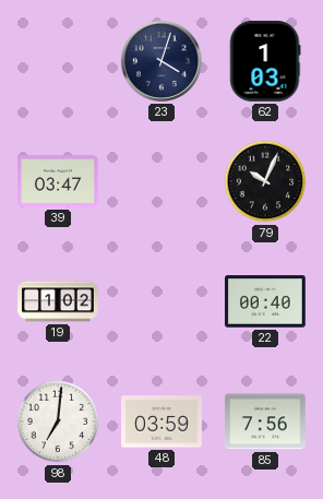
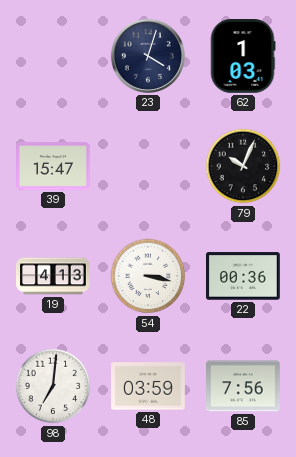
39: 03:47 -> 15:47
19: 1:02 -> 4:13
54: none -> 3:17
22: 00:40 -> 00:36
